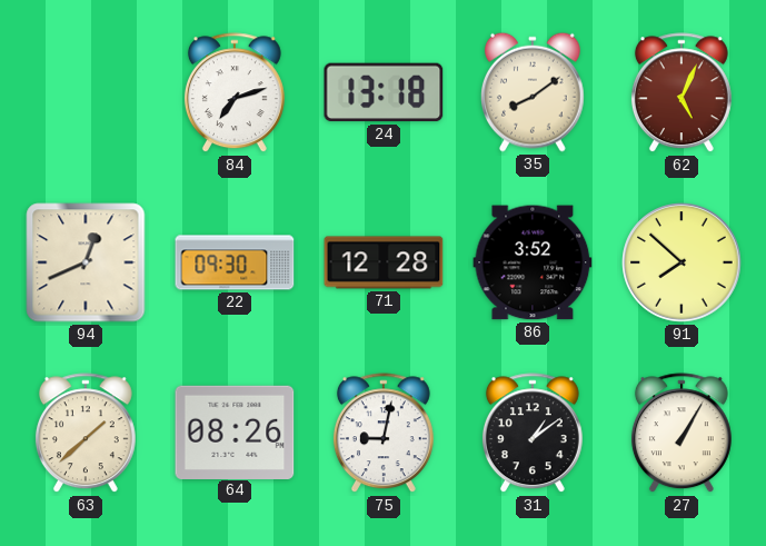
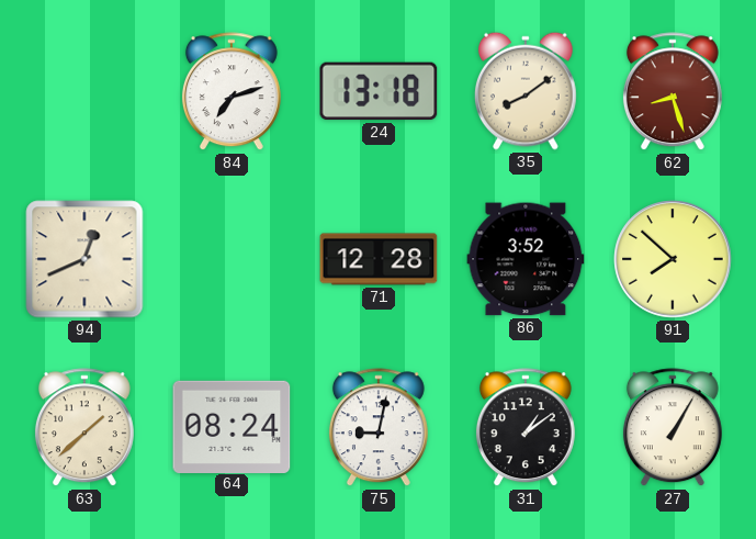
62: 5:04 -> 8:27
22: 09:30 -> none
64: 08:26 -> 08:24
